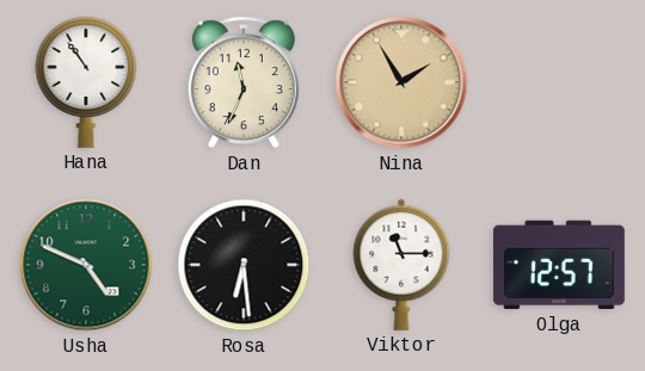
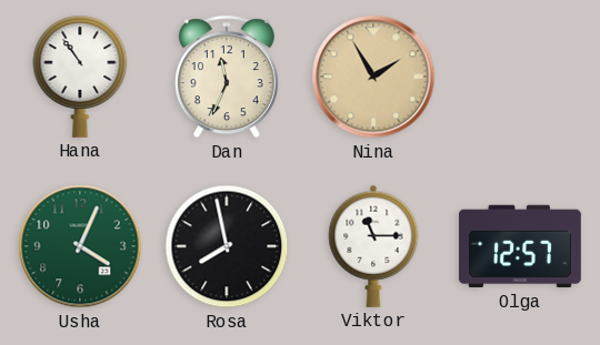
Usha: 4:49 -> 4:04
Rosa: 6:29 -> 7:58
